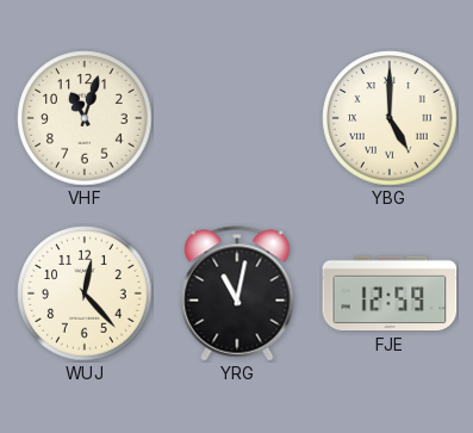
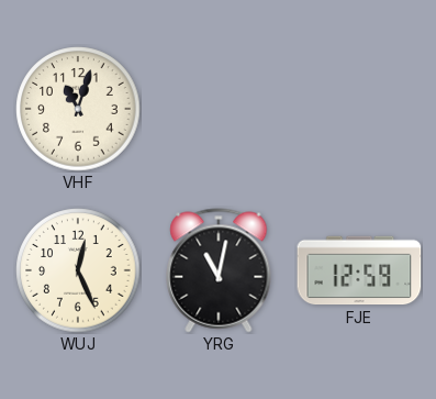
YBG: 5:00 -> none
WUJ: 12:23 -> 12:26
